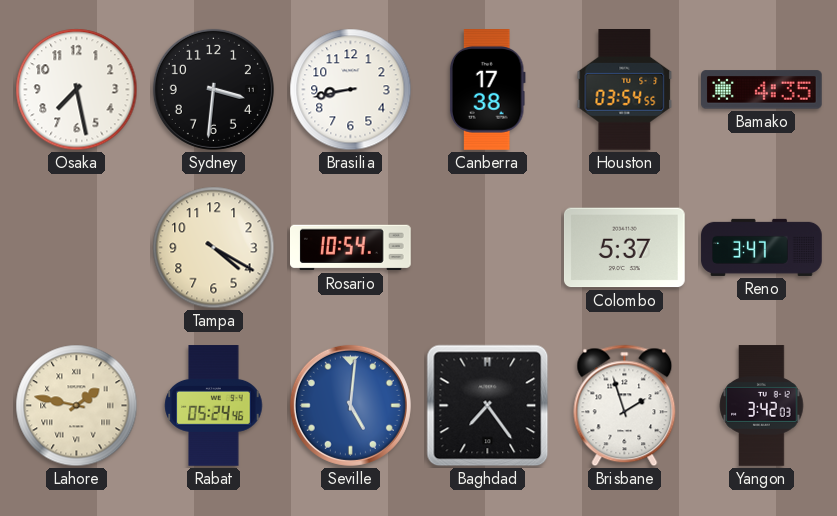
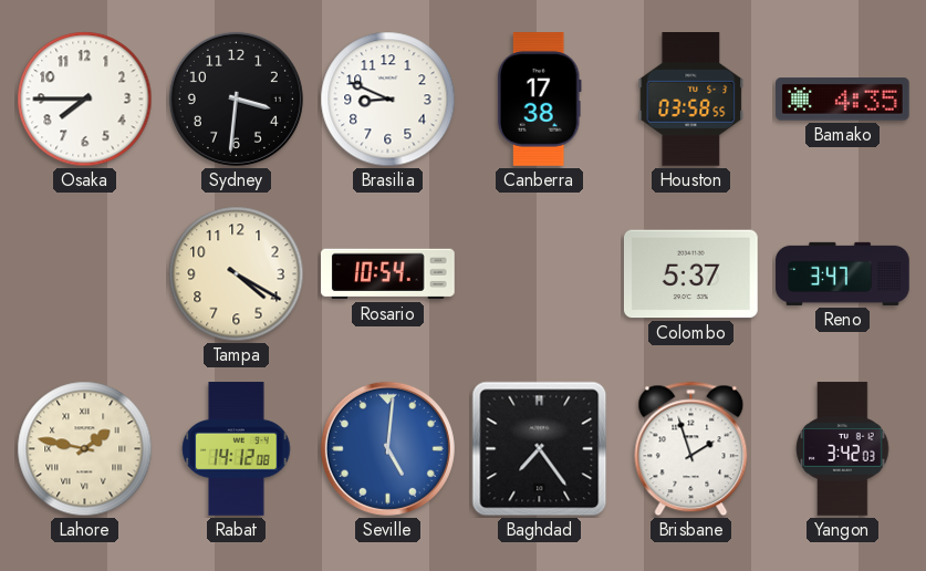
Osaka: 7:28 -> 7:45
Brasilia: 8:43 -> 8:49
Houston: 03:54 -> 03:58
Rabat: 05:24 -> 14:12
